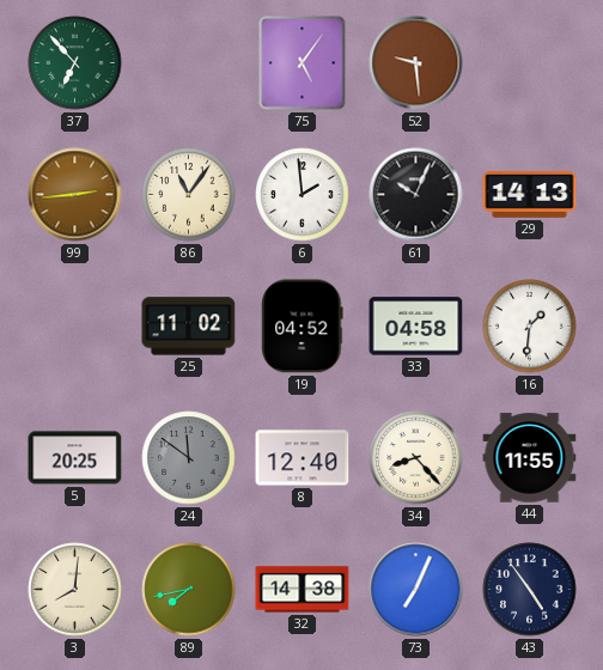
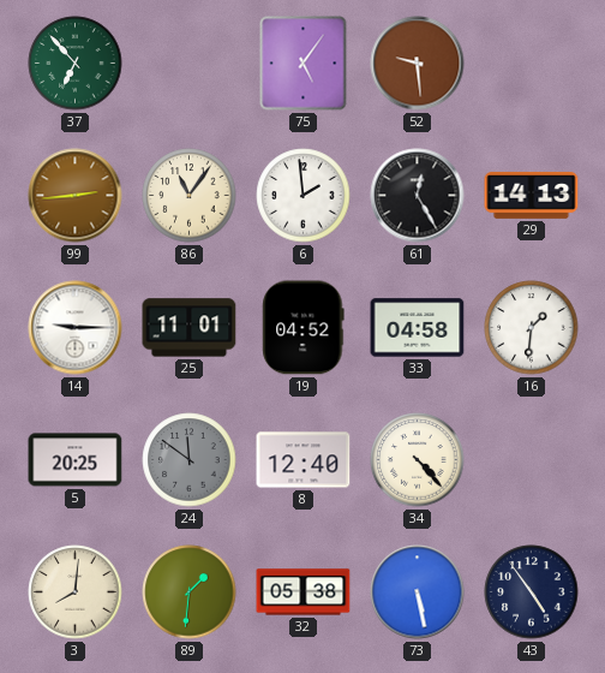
61: 10:04 -> 12:25
14: none -> 9:15
25: 11:02 -> 11:01
34: 8:23 -> 4:23
44: 11:55 -> none
89: 7:43 -> 1:31
32: 14:38 -> 05:38
73: 7:04 -> 5:28
